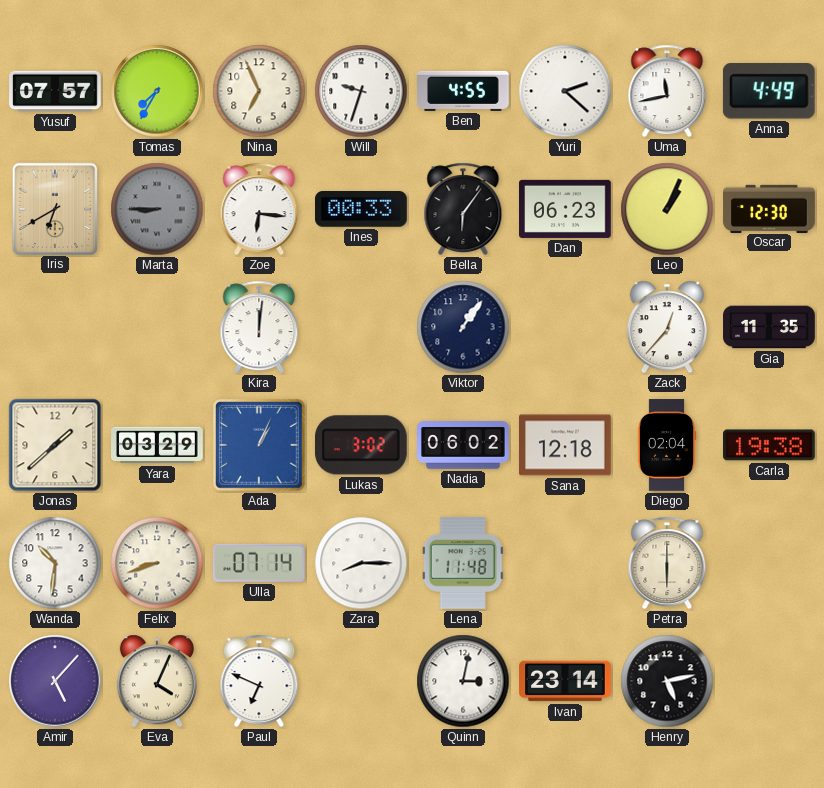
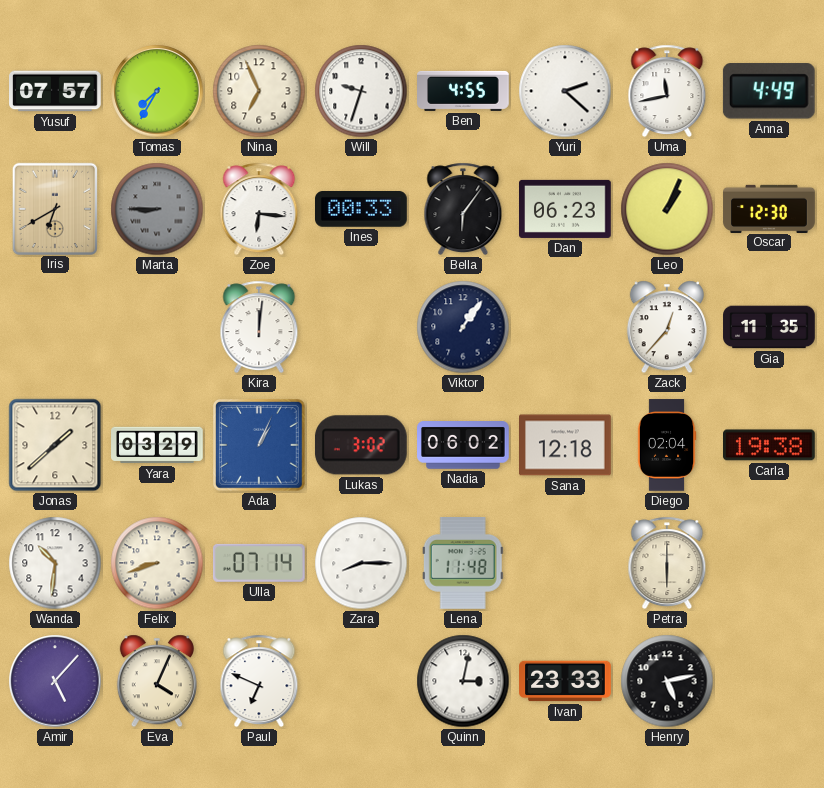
Ivan: 23:14 -> 23:33
